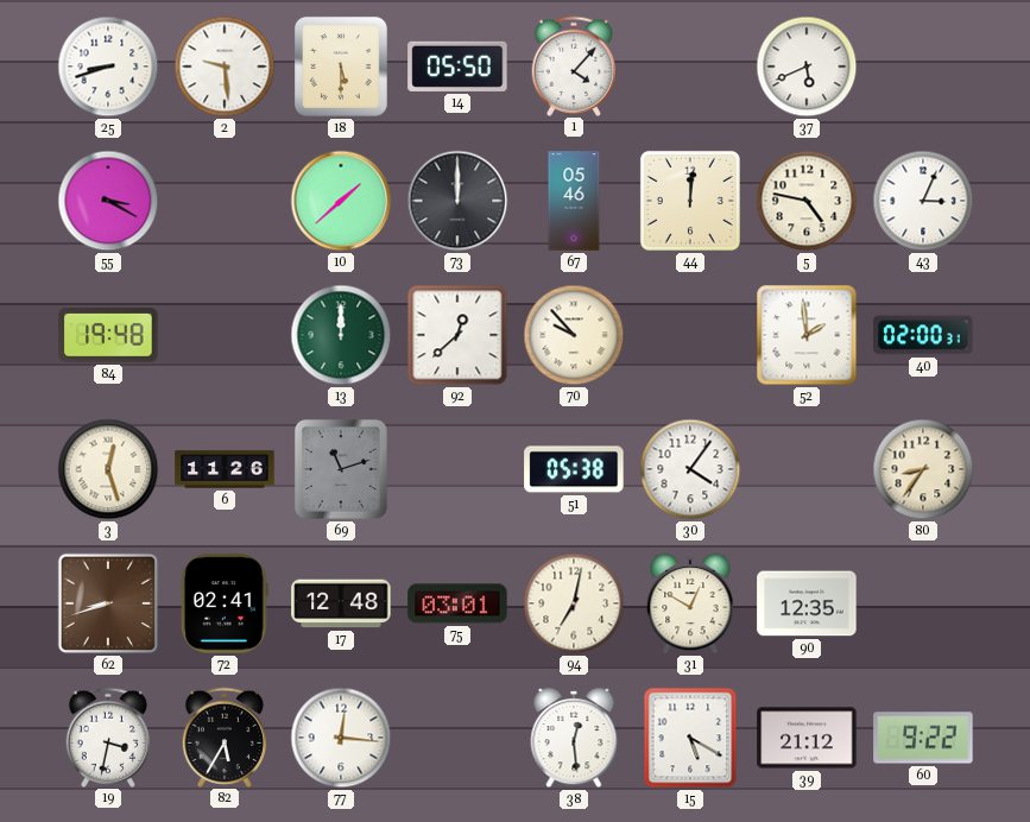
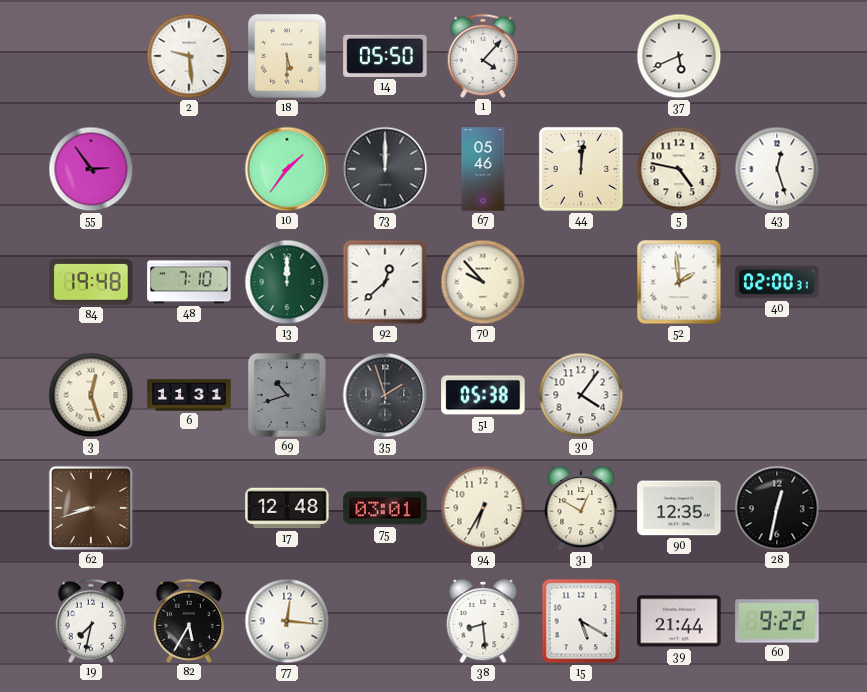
25: 8:42 -> none
55: 3:20 -> 2:54
10: 1:38 -> 1:36
43: 3:04 -> 12:27
48: none -> 7:10
6: 11:26 -> 11:31
69: 11:12 -> 10:42
35: none -> 1:57
80: 8:36 -> none
72: 02:41 -> none
94: 7:02 -> 6:35
28: none -> 12:32
19: 3:32 -> 7:32
38: 12:29 -> 8:29
39: 21:12 -> 21:44
